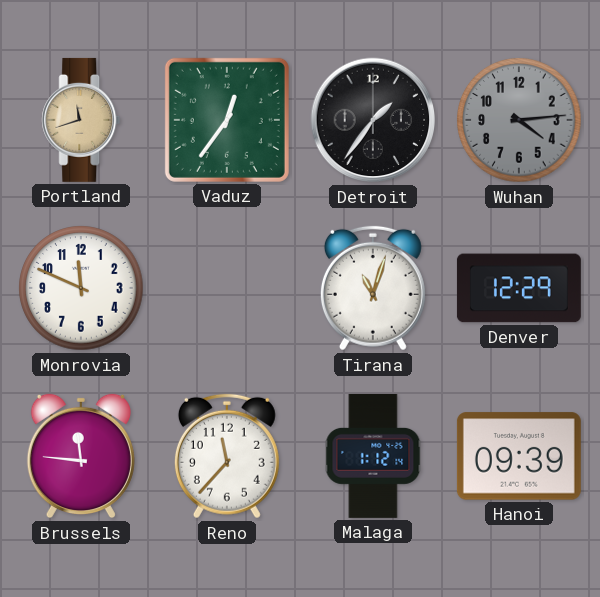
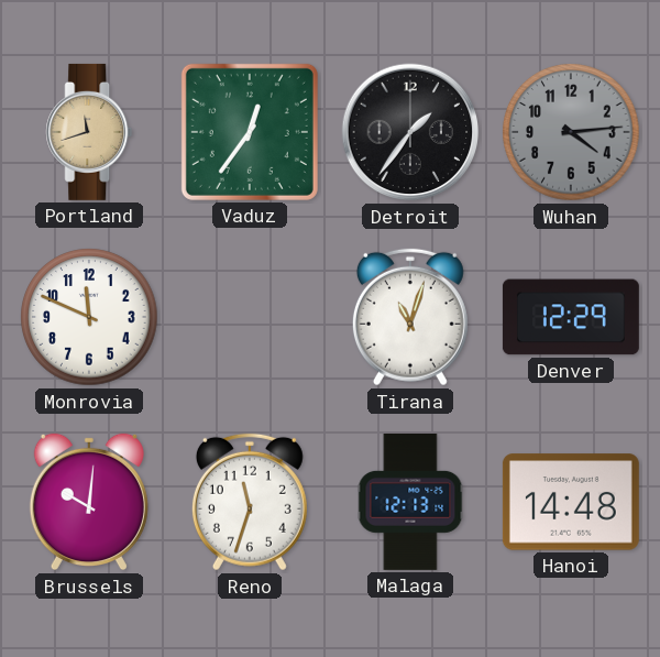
Brussels: 11:46 -> 10:01
Reno: 11:37 -> 11:33
Malaga: 1:12 -> 12:13
Hanoi: 09:39 -> 14:48
